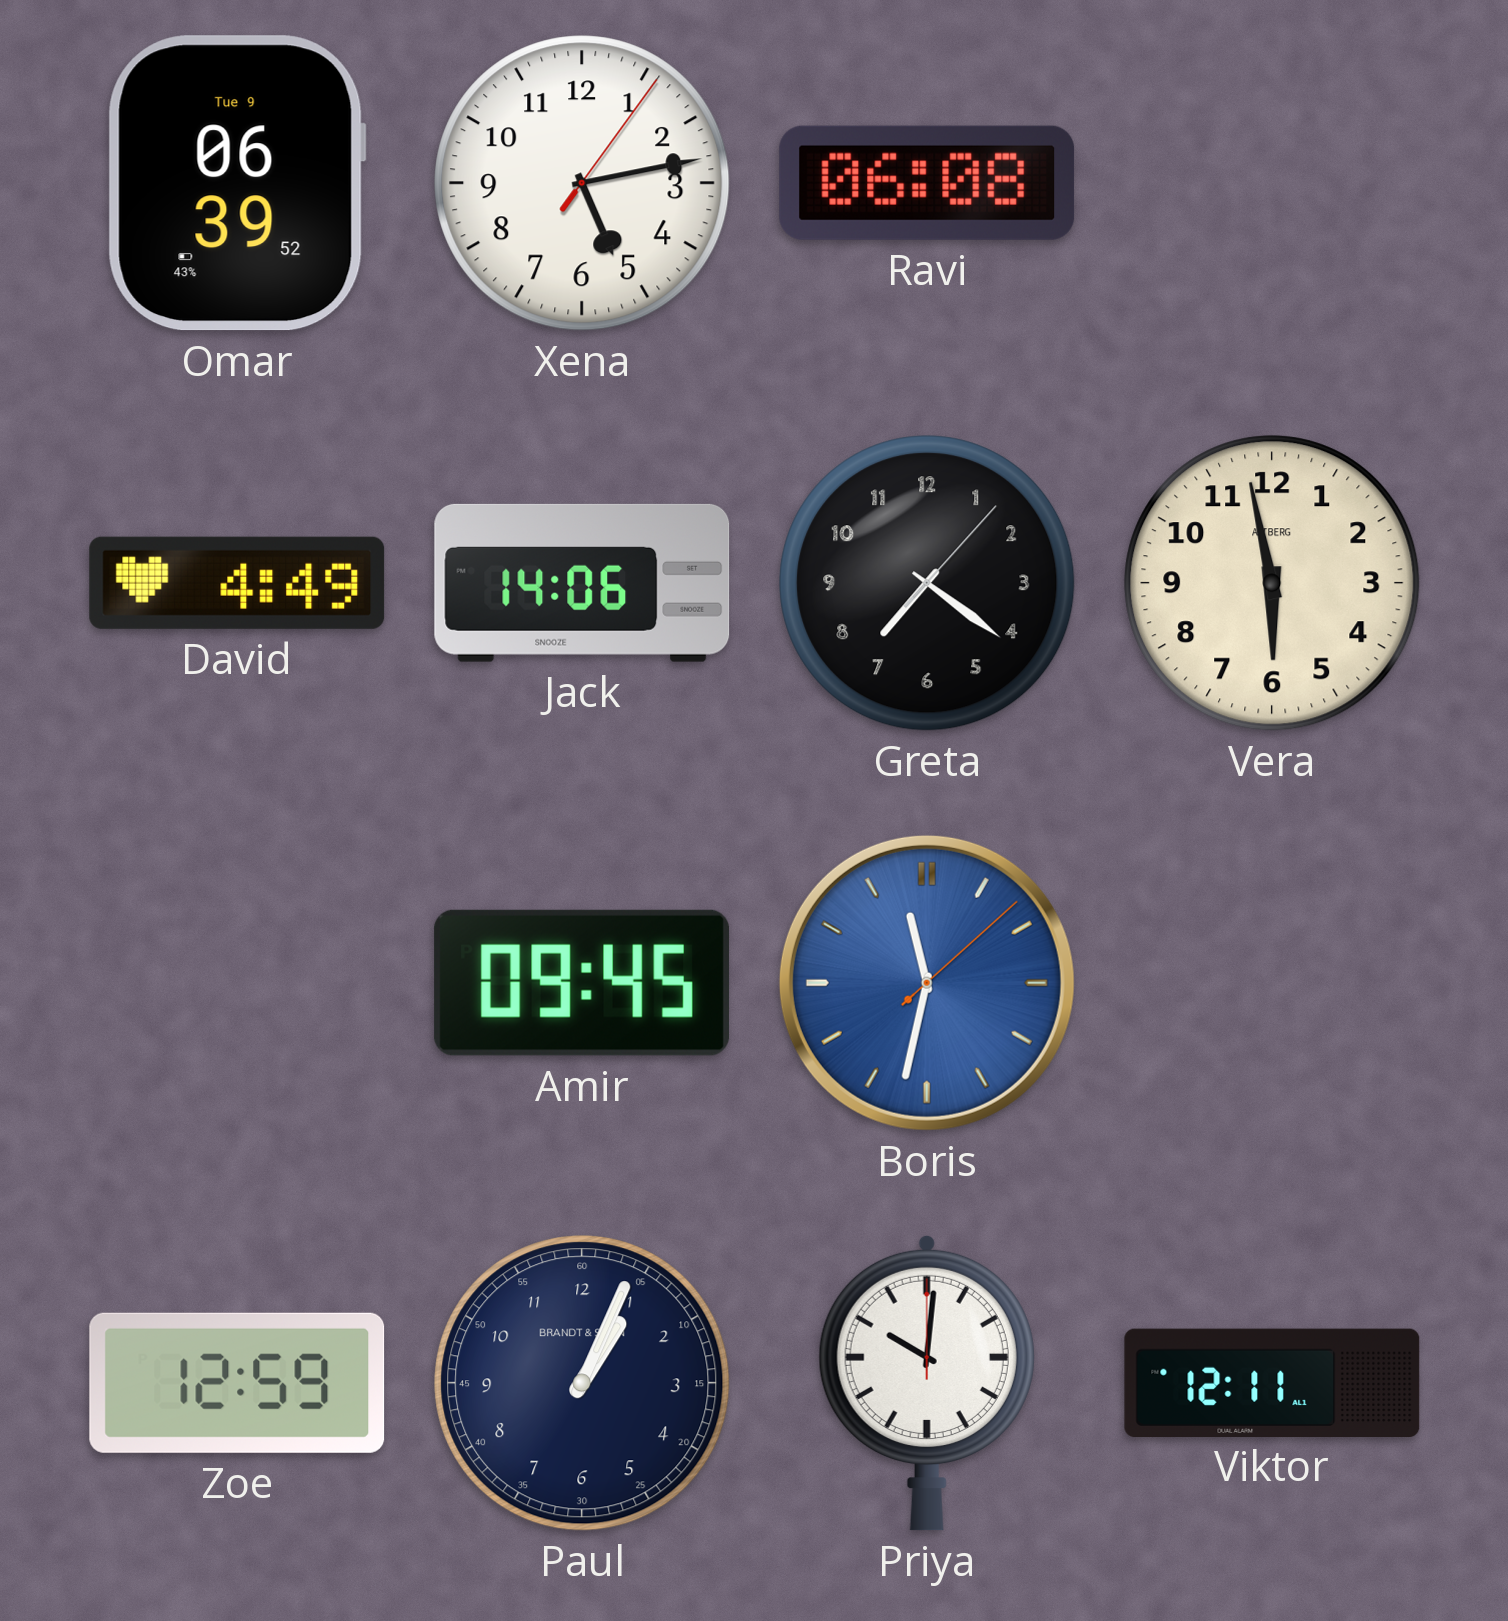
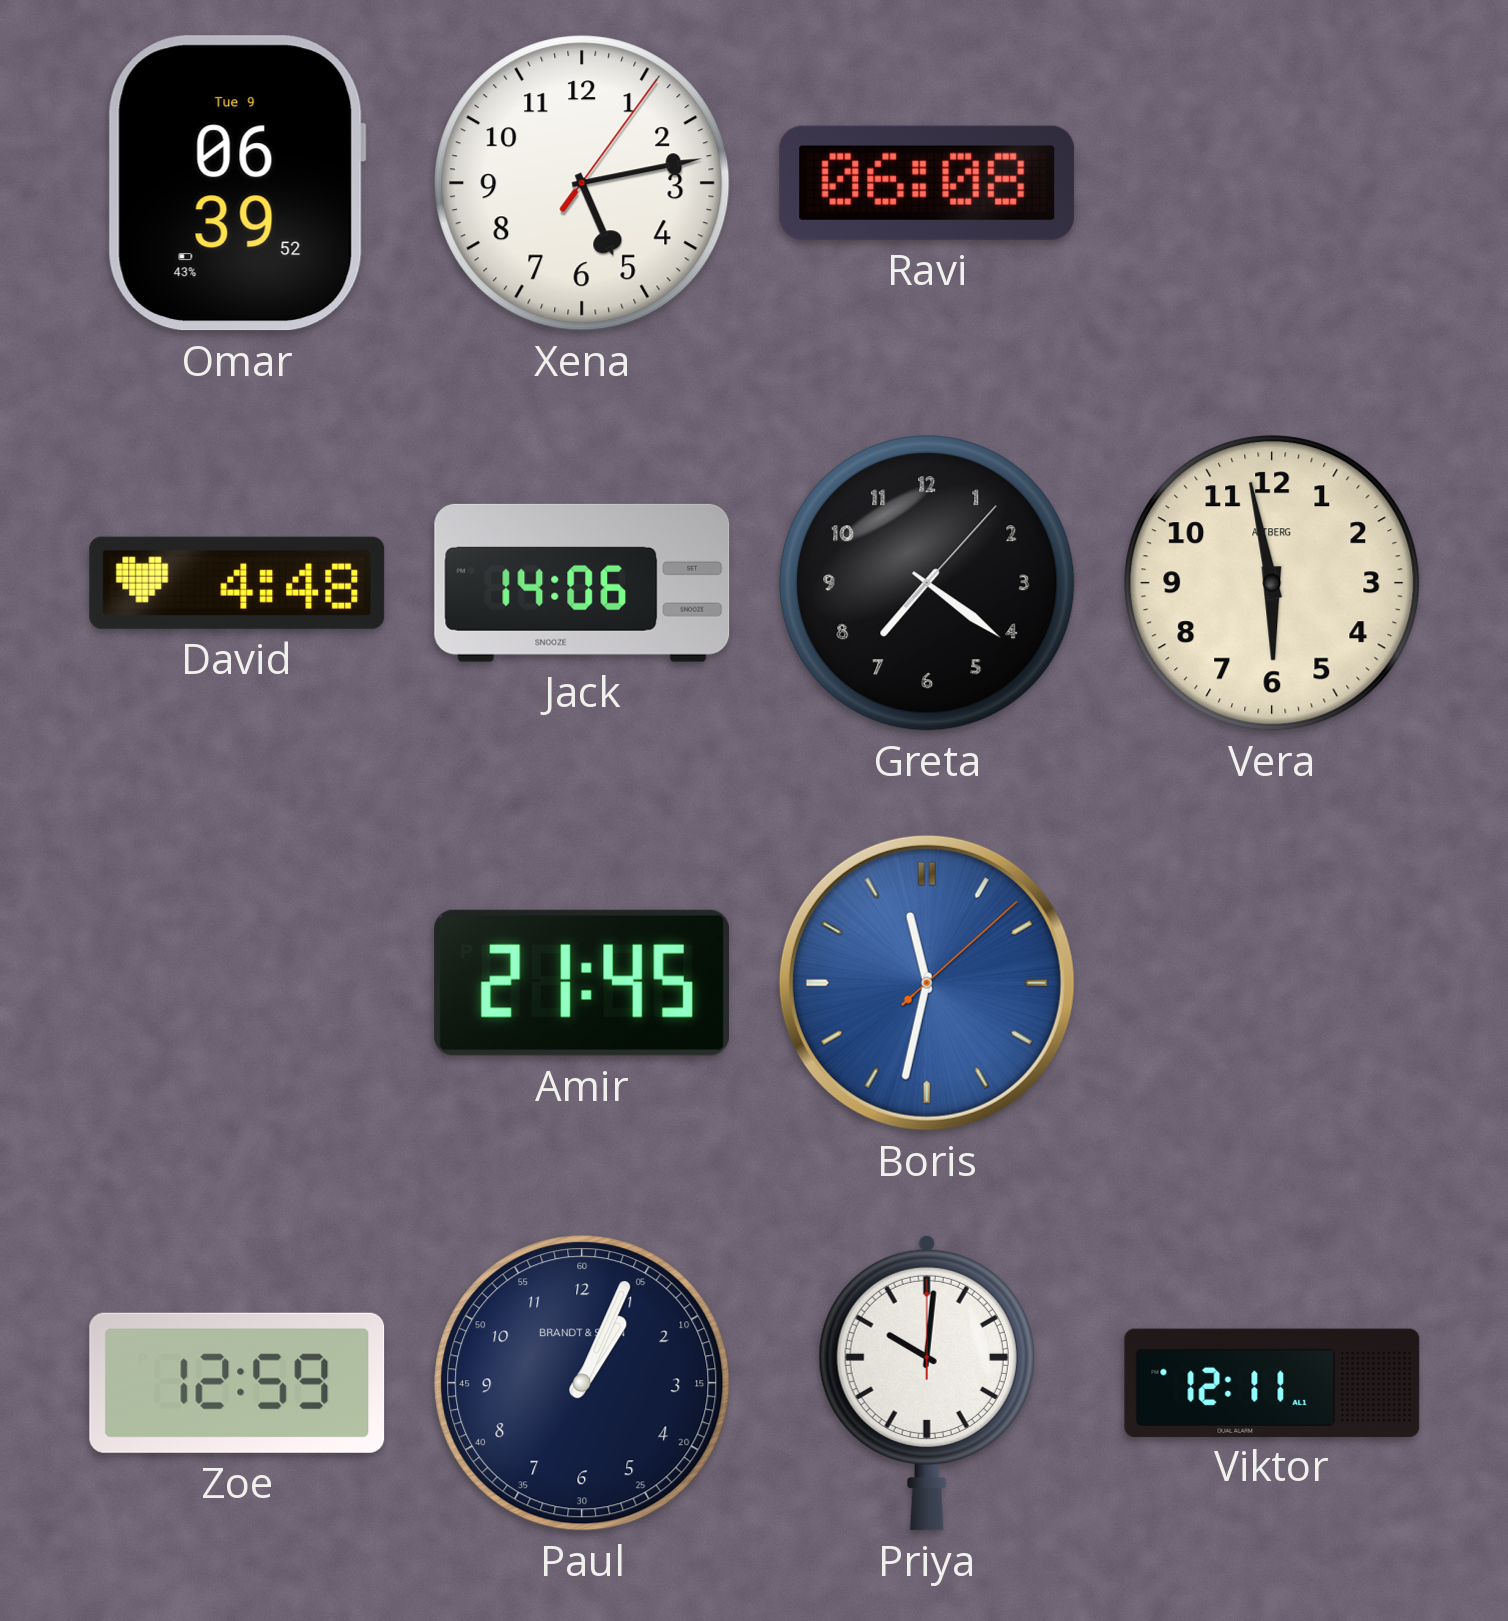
David: 4:49 -> 4:48
Amir: 09:45 -> 21:45
